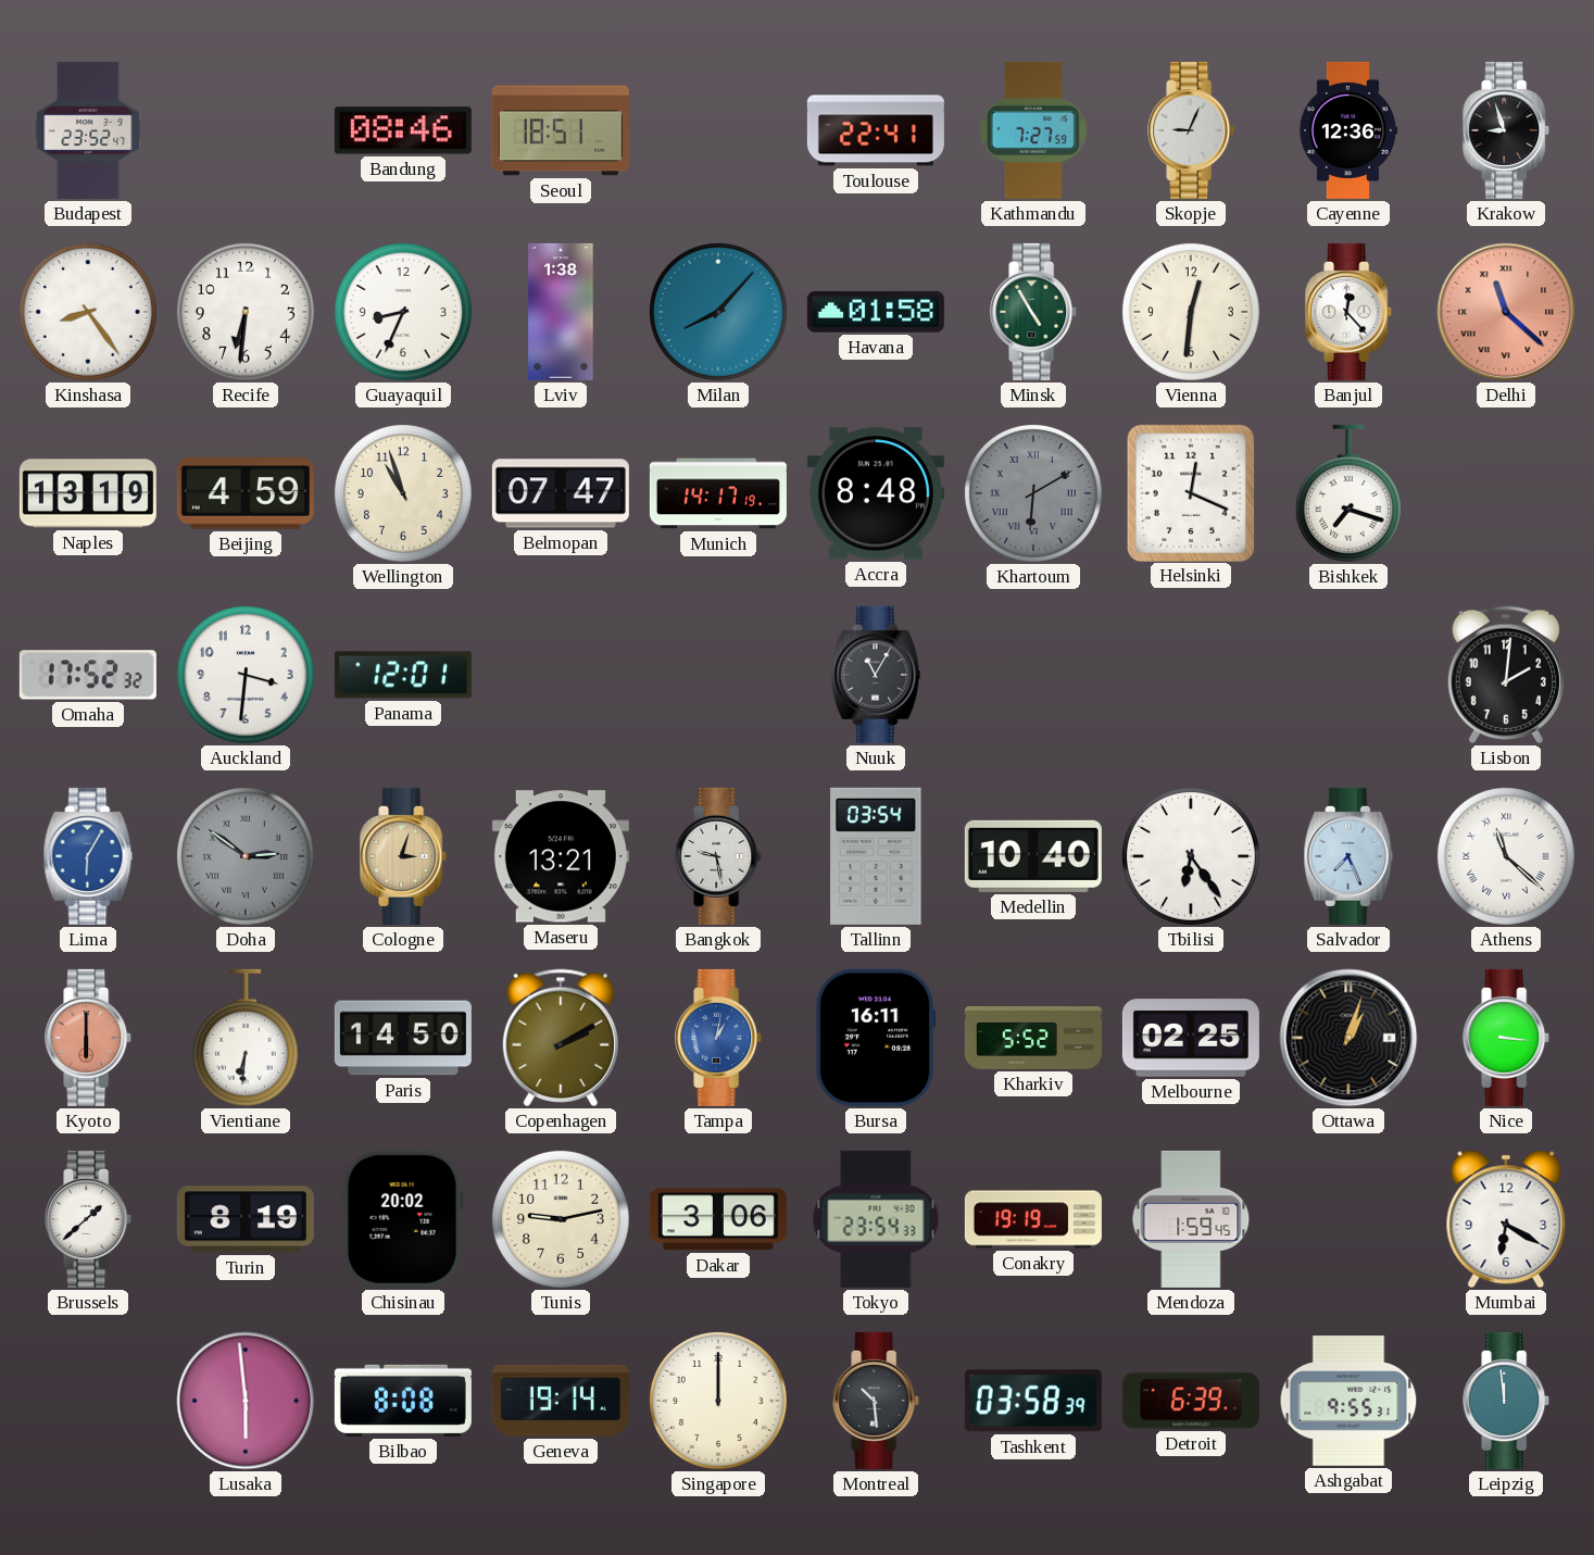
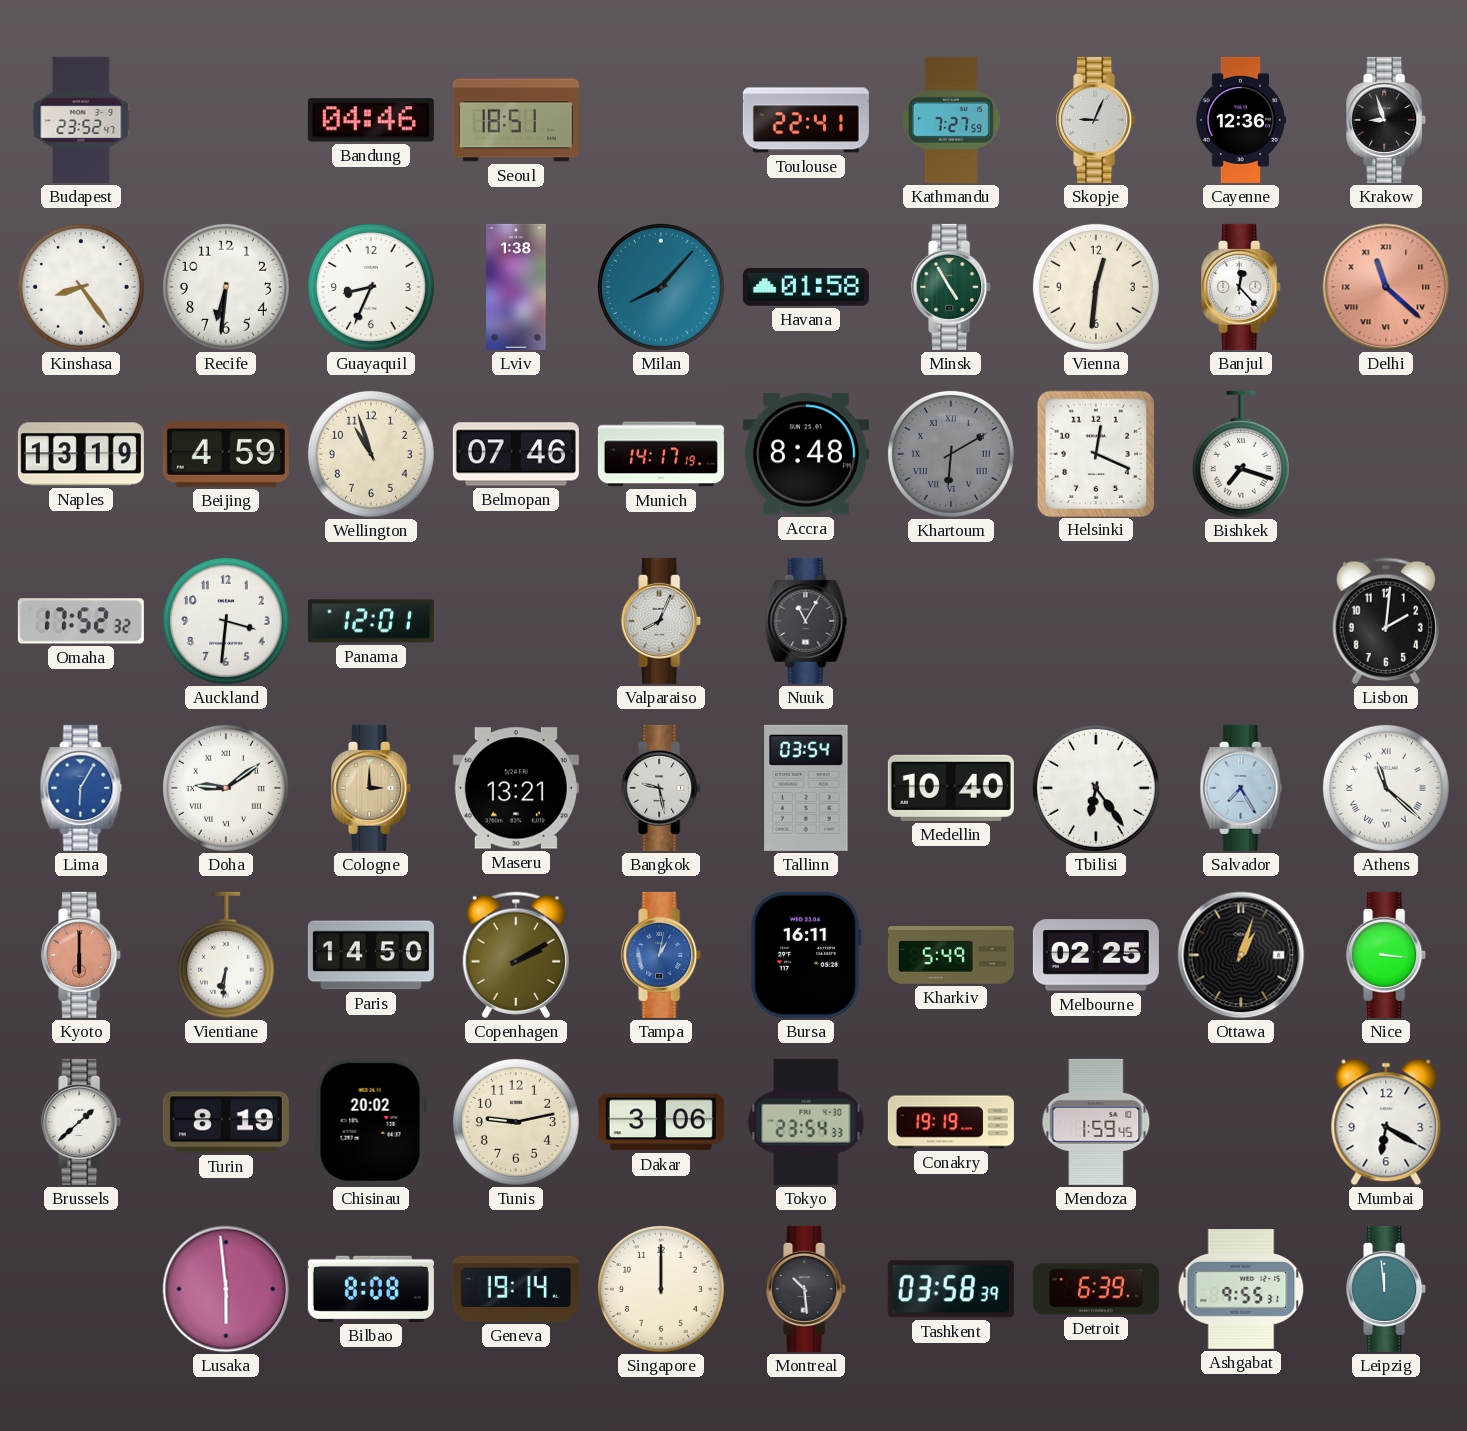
Bandung: 08:46 -> 04:46
Belmopan: 07:47 -> 07:46
Valparaiso: none -> 8:04
Doha: 2:51 -> 9:09
Doha dial: grey -> white
Cologne: 3:03 -> 3:00
Salvador: 7:26 -> 7:25
Kharkiv: 5:52 -> 5:49
